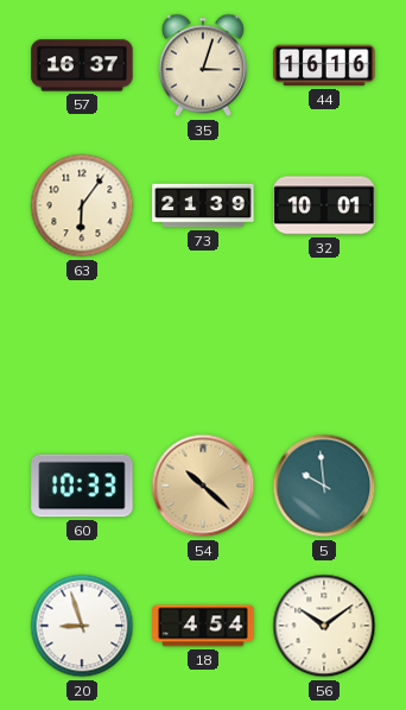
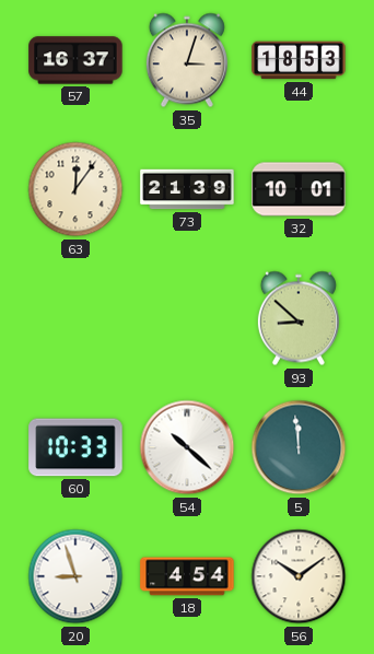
44: 16:16 -> 18:53
63: 6:06 -> 12:06
93: none -> 8:52
54 dial: champagne -> white
5: 9:59 -> 11:59
